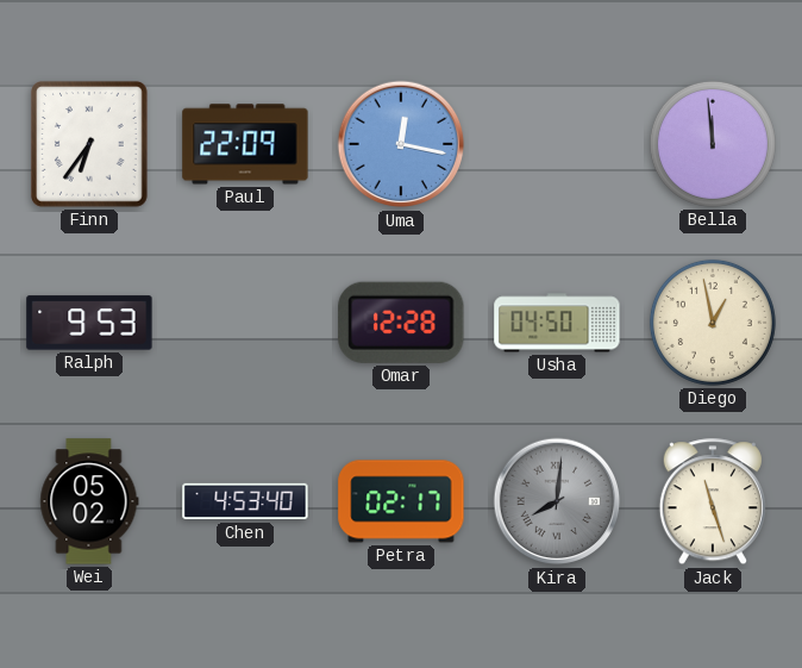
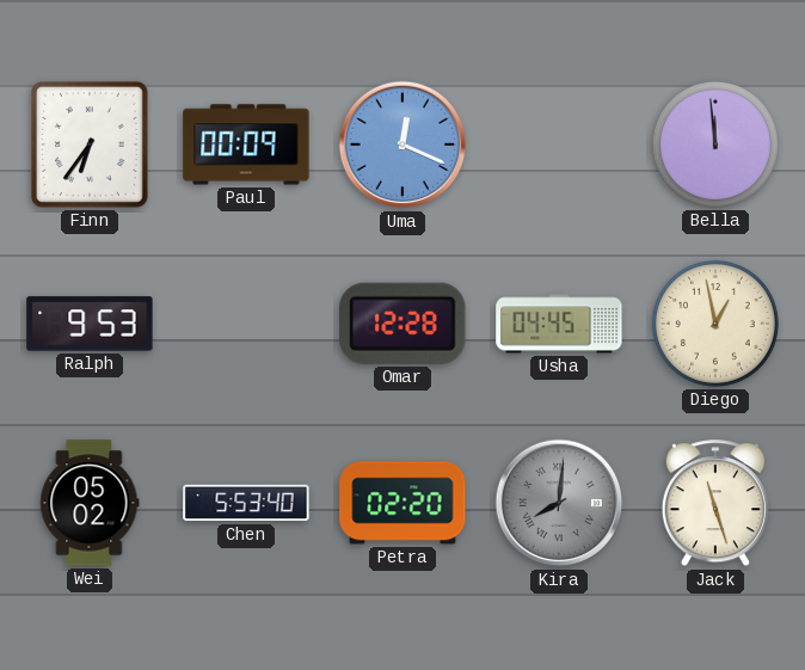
Paul: 22:09 -> 00:09
Uma: 12:17 -> 12:19
Usha: 04:50 -> 04:45
Chen: 4:53 -> 5:53
Petra: 02:17 -> 02:20
